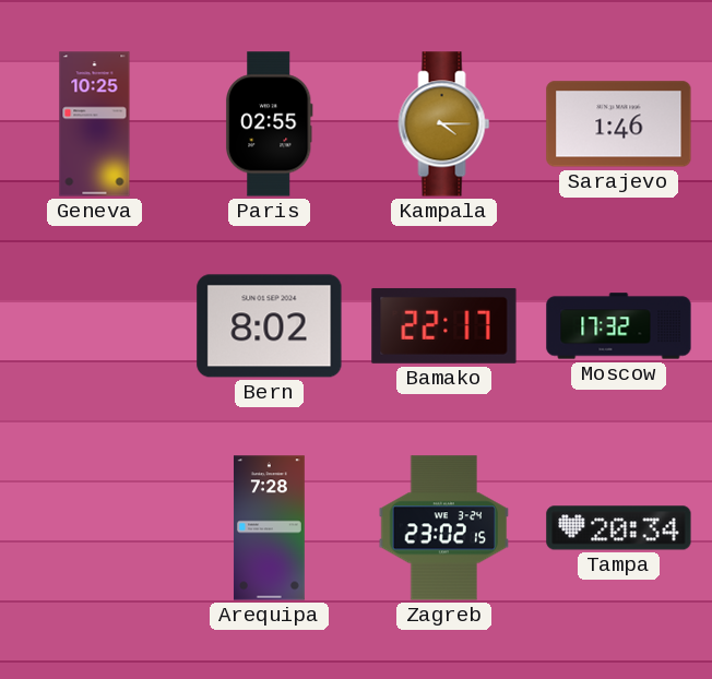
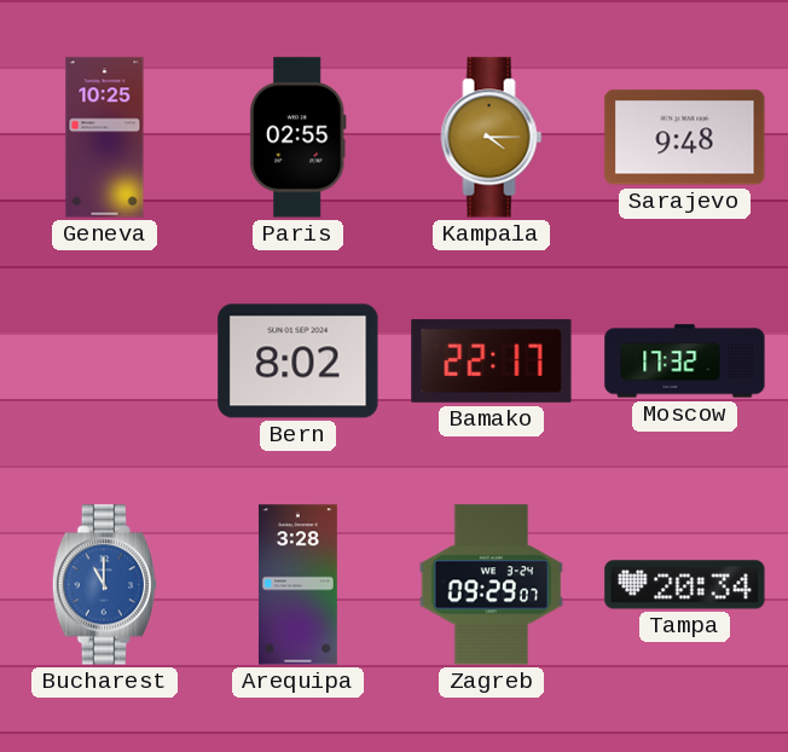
Sarajevo: 1:46 -> 9:48
Bucharest: none -> 11:00
Arequipa: 7:28 -> 3:28
Zagreb: 23:02 -> 09:29
